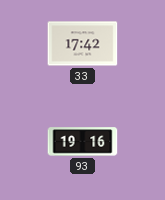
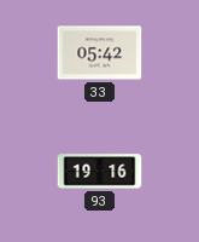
33: 17:42 -> 05:42
